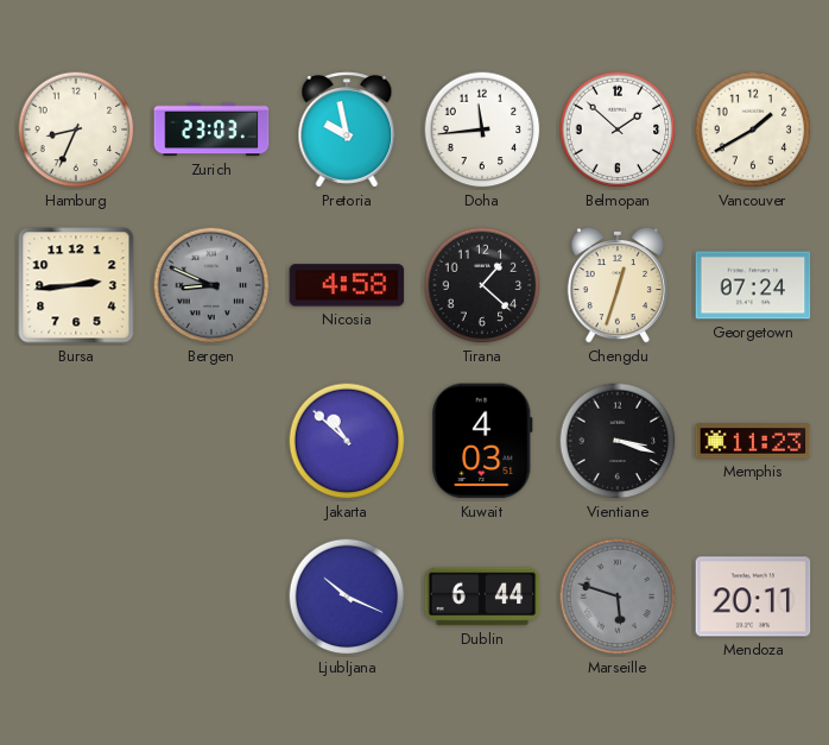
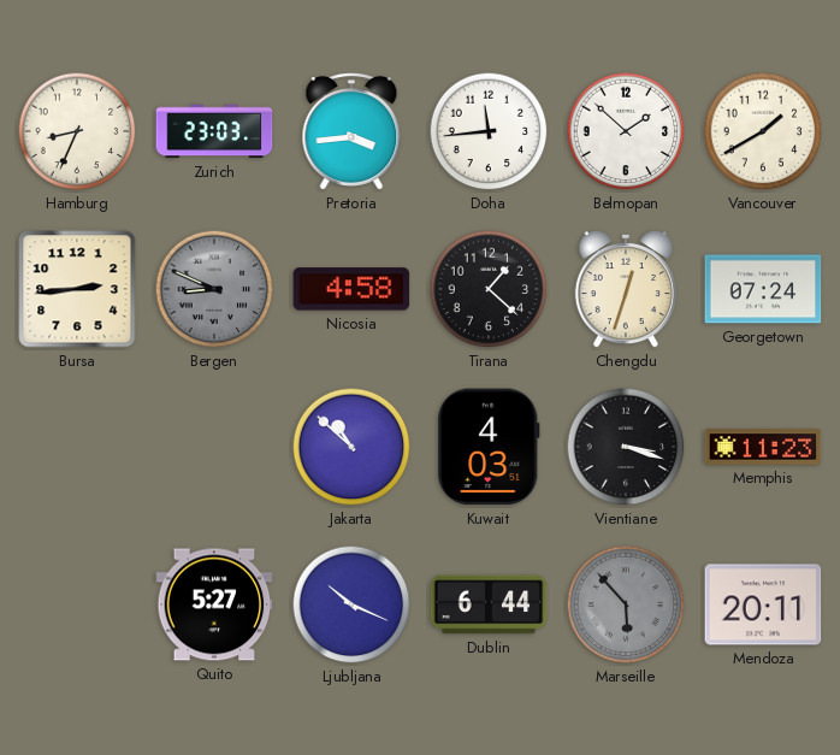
Pretoria: 9:58 -> 3:44
Quito: none -> 5:27
Marseille: 5:48 -> 5:53
